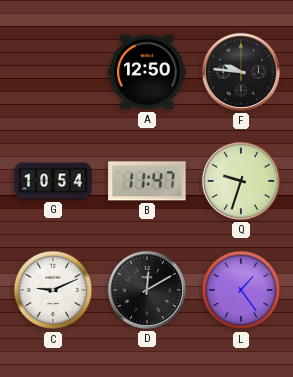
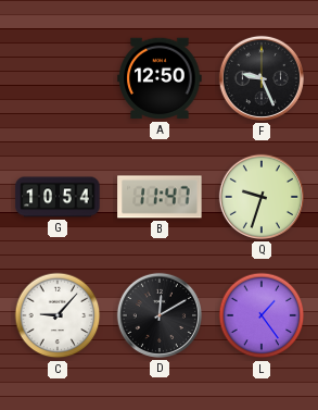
F: 9:46 -> 9:26
C: 9:11 -> 9:07
